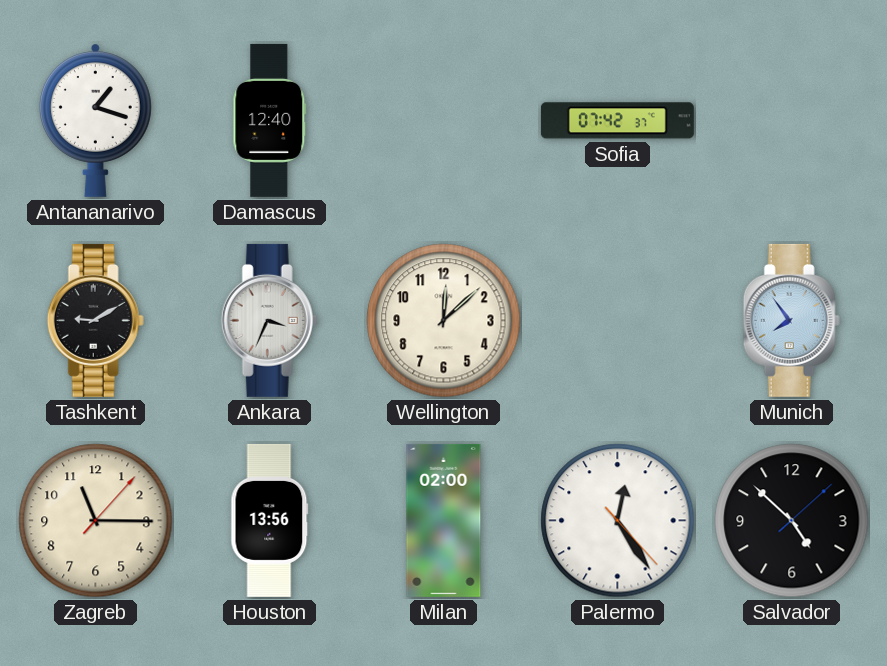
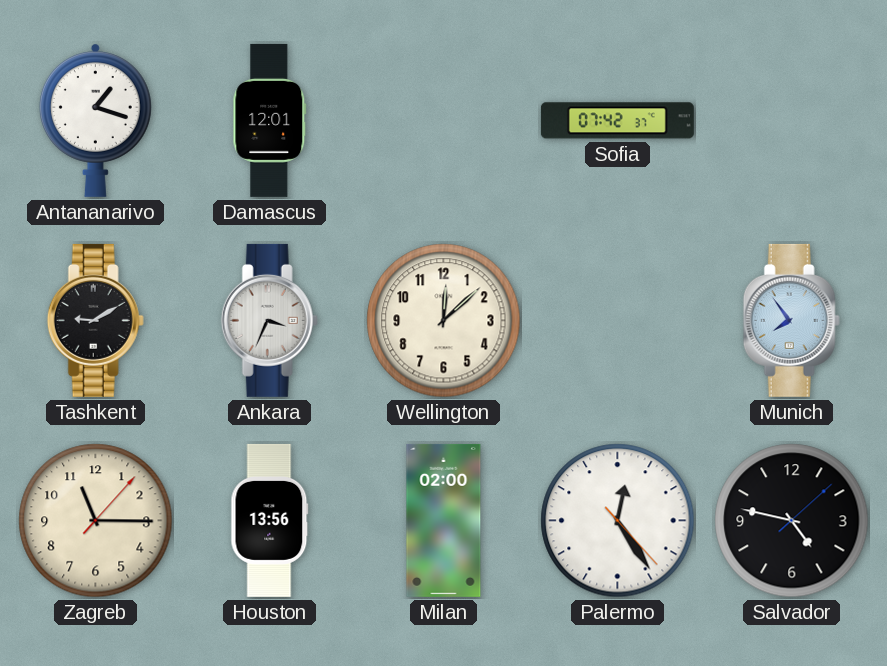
Damascus: 12:40 -> 12:01
Salvador: 4:52 -> 4:47
